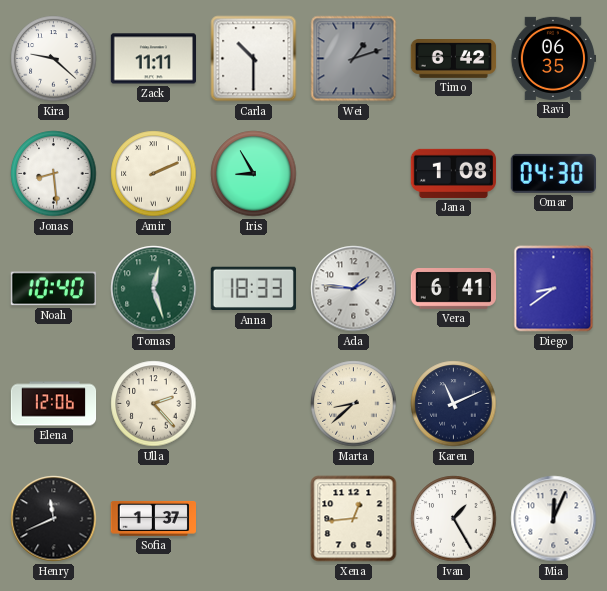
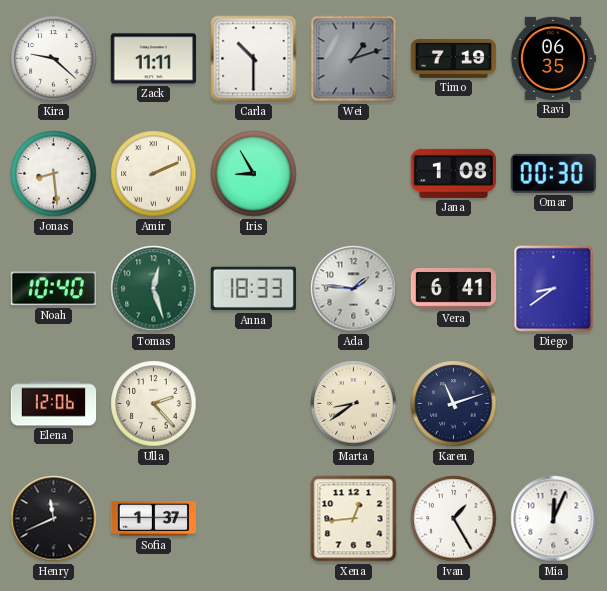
Timo: 6:42 -> 7:19
Omar: 04:30 -> 00:30
Marta: 8:38 -> 8:39
Karen: 11:11 -> 11:12
